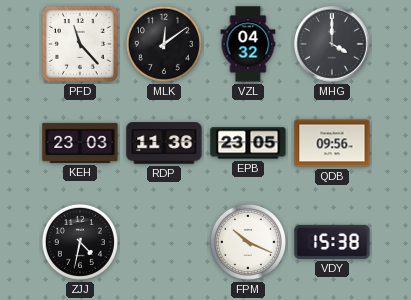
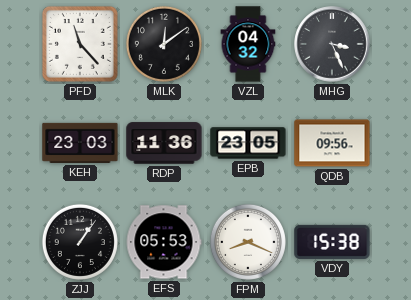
MHG: 4:00 -> 3:26
ZJJ: 4:32 -> 1:06
EFS: none -> 05:53
FPM: 10:19 -> 8:19
